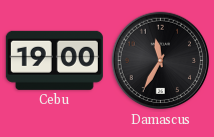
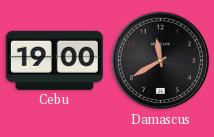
Damascus: 11:35 -> 11:40
